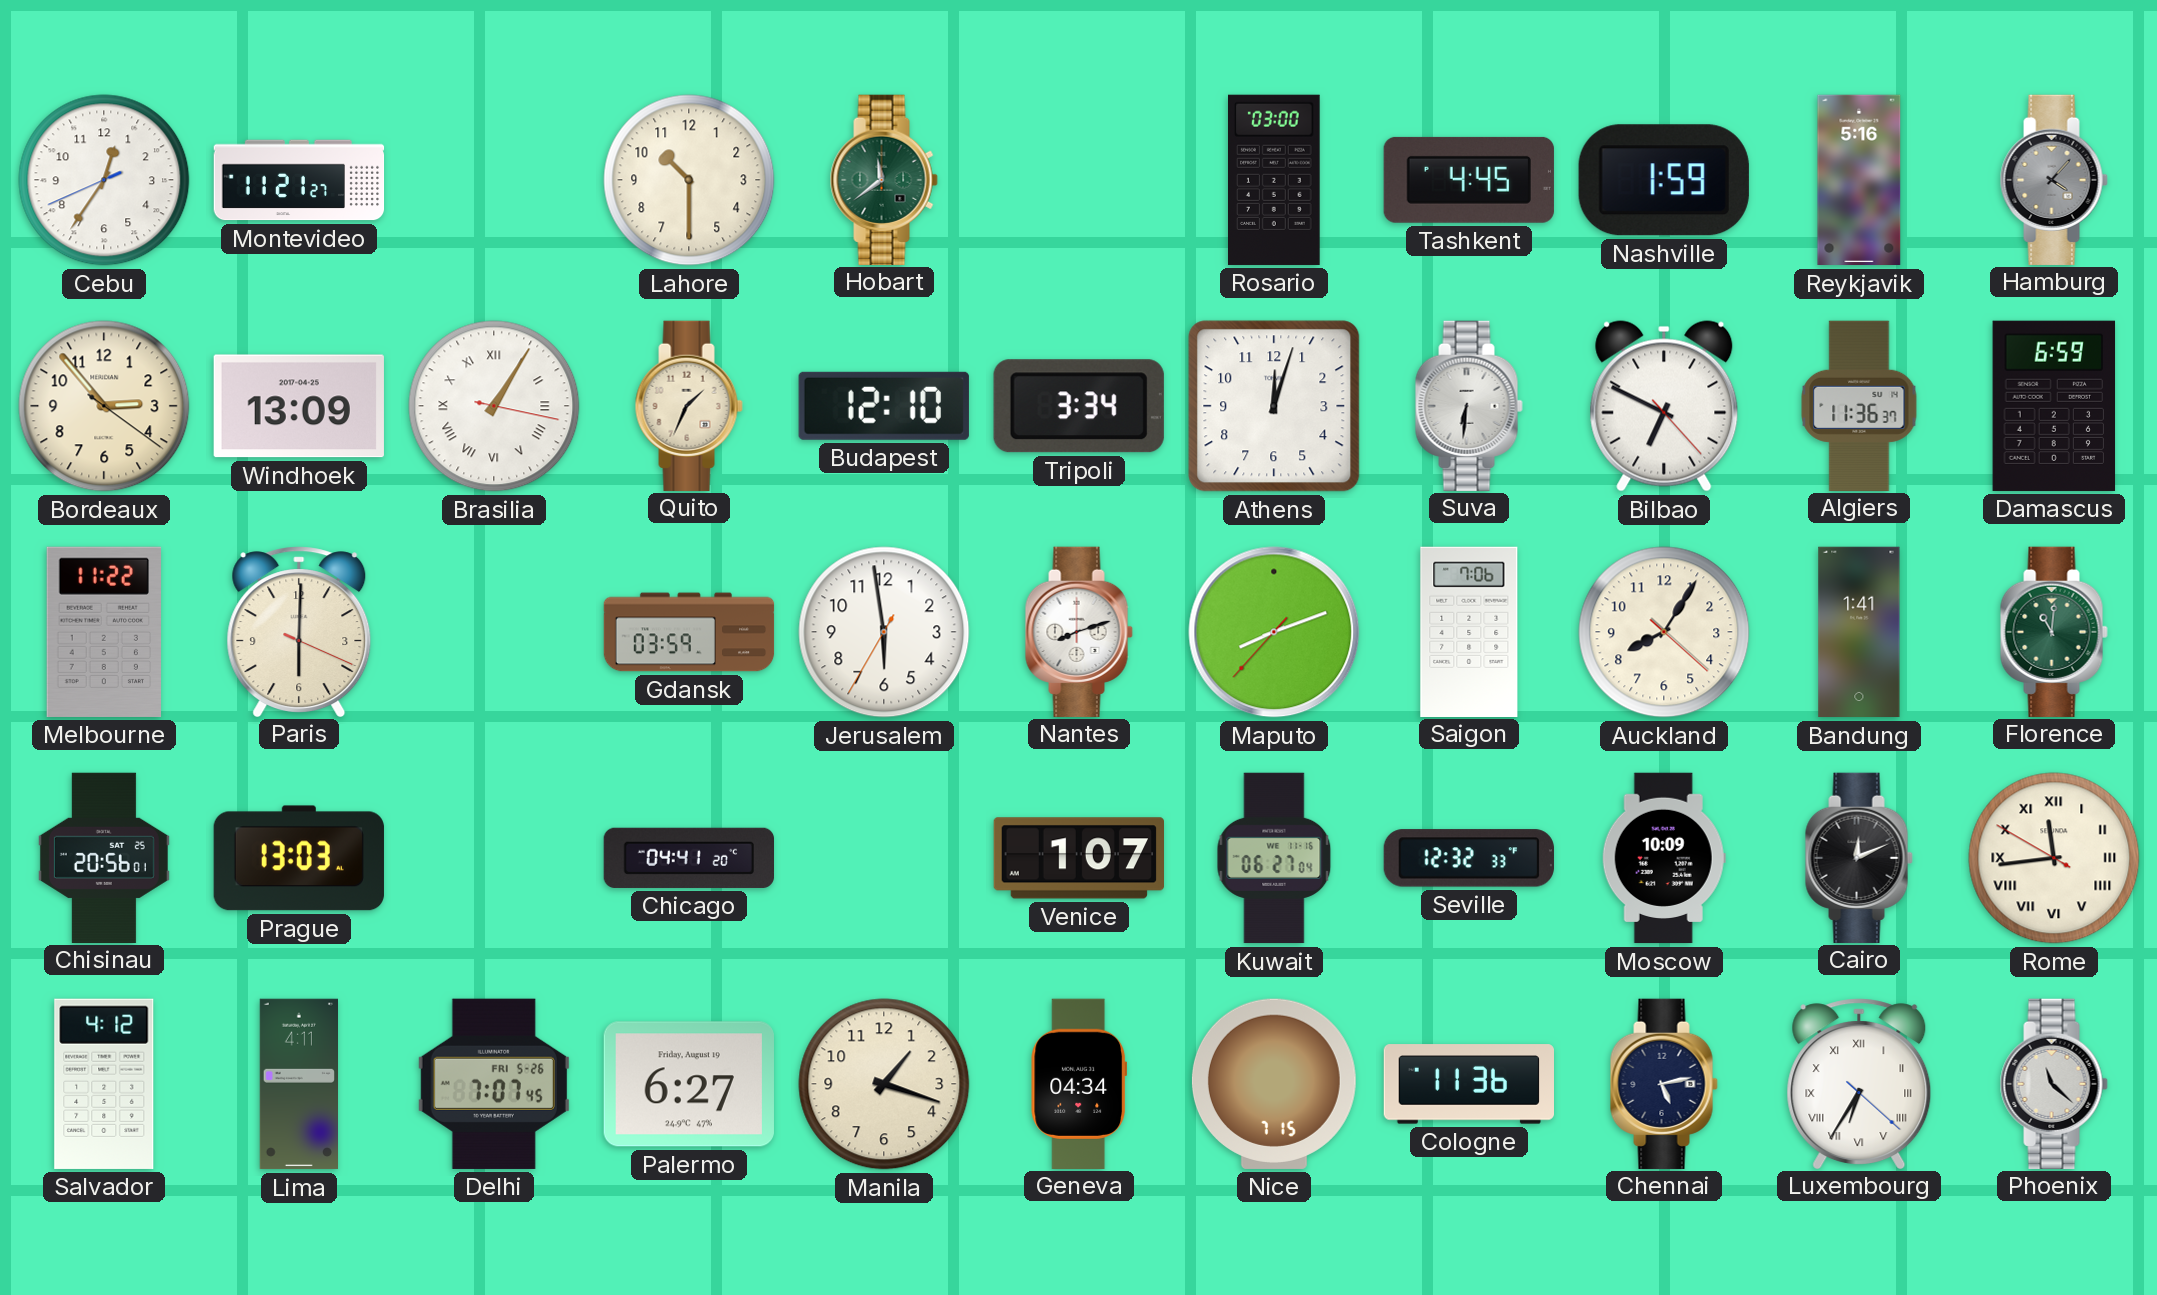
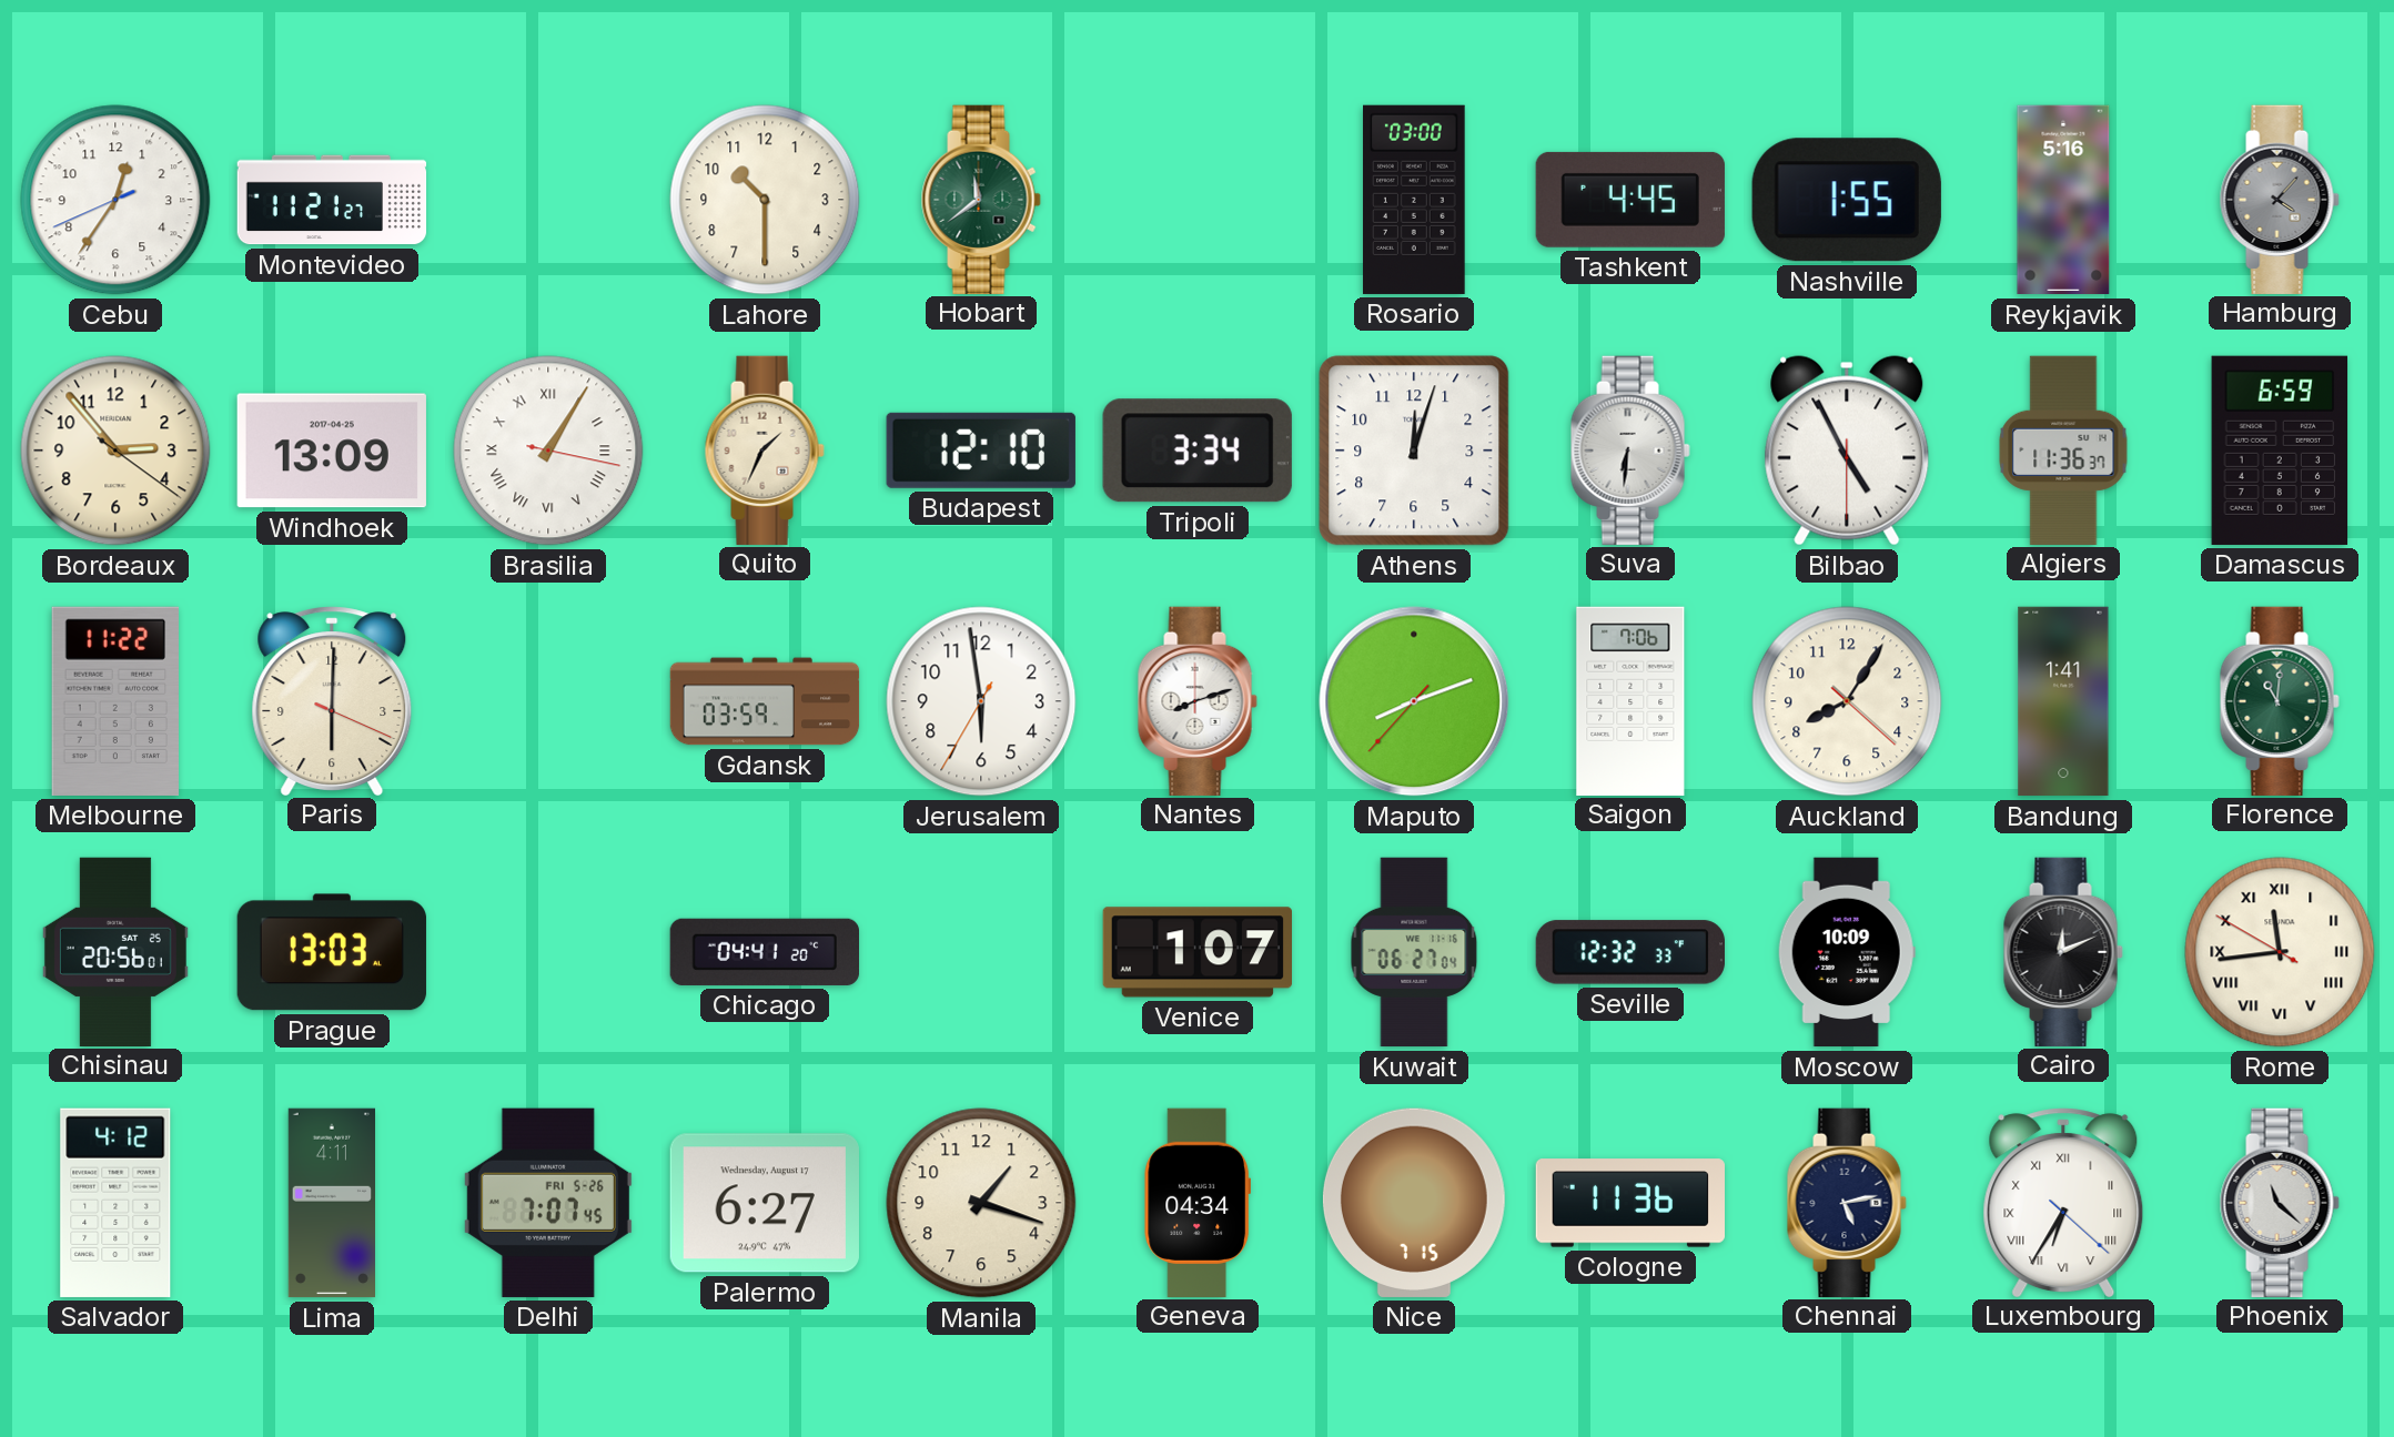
Nashville: 1:59 -> 1:55
Bilbao: 6:49 -> 4:55
Palermo date: Friday, August 19 -> Wednesday, August 17
